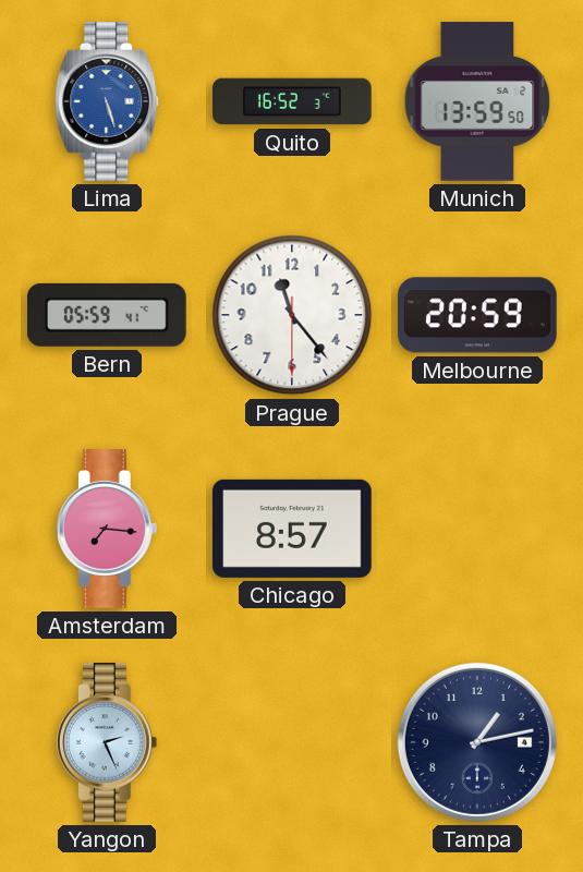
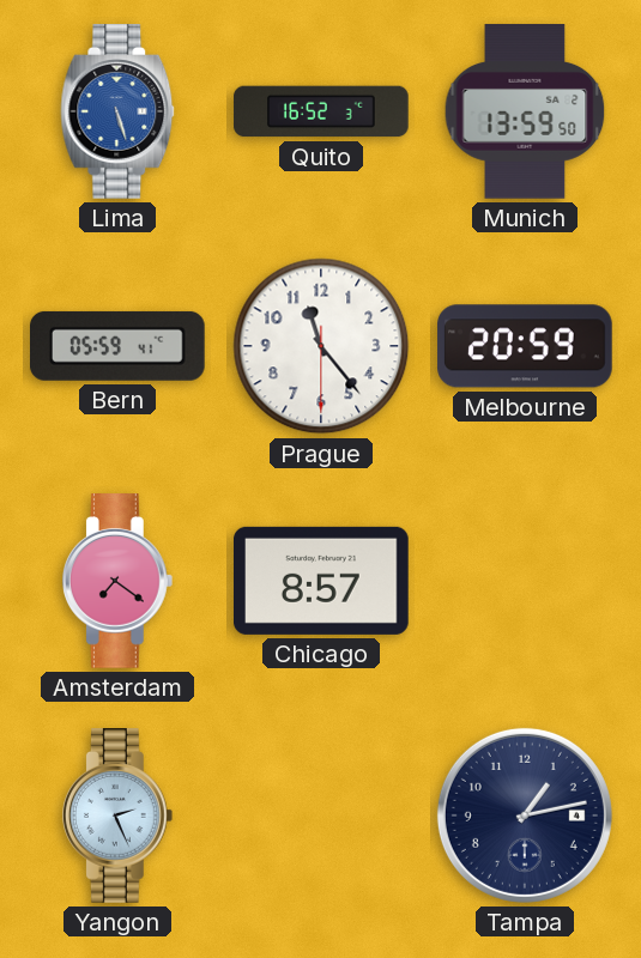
Amsterdam: 7:16 -> 7:21
